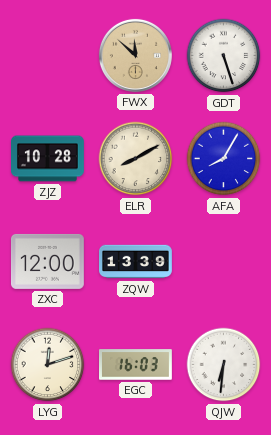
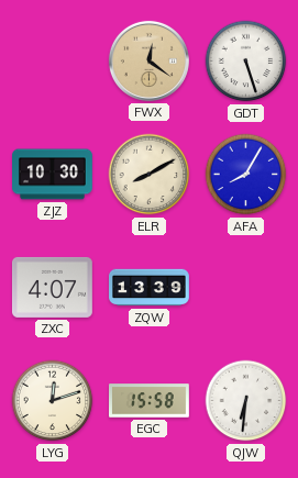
FWX: 11:52 -> 12:21
ZJZ: 10:28 -> 10:30
ZXC: 12:00 -> 4:07
EGC: 16:03 -> 15:58
